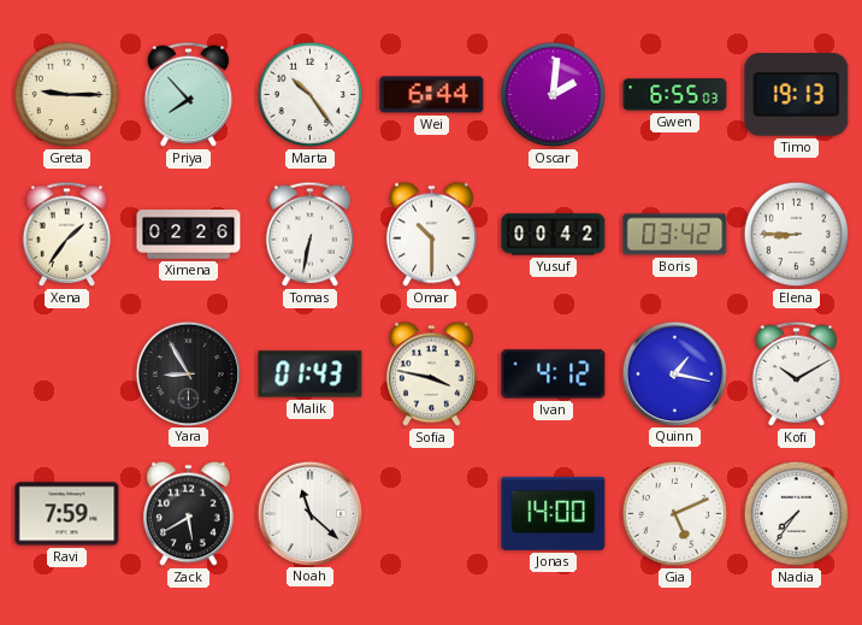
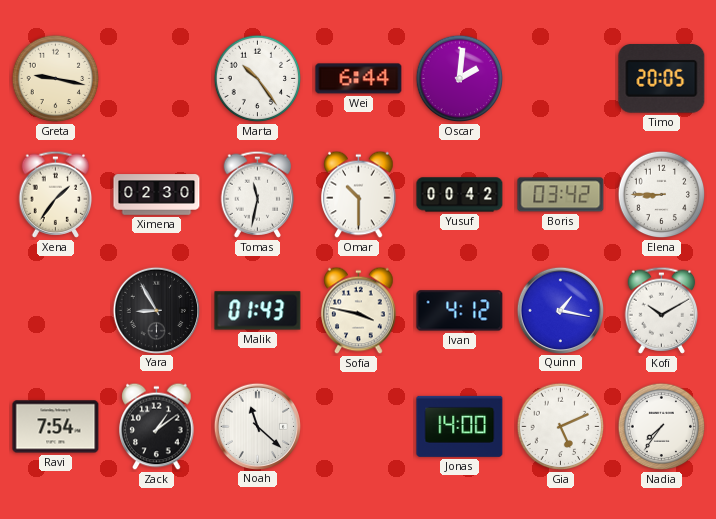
Greta: 9:15 -> 9:17
Priya: 7:53 -> none
Gwen: 6:55 -> none
Timo: 19:13 -> 20:05
Ximena: 02:26 -> 02:30
Tomas: 6:32 -> 11:32
Ravi: 7:59 -> 7:54
Zack: 5:40 -> 1:09
